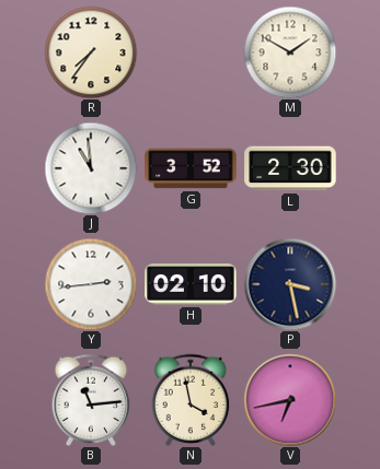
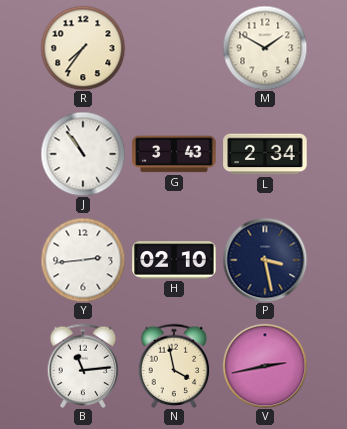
J: 10:59 -> 10:54
G: 3:52 -> 3:43
L: 2:30 -> 2:34
V: 6:43 -> 2:43
